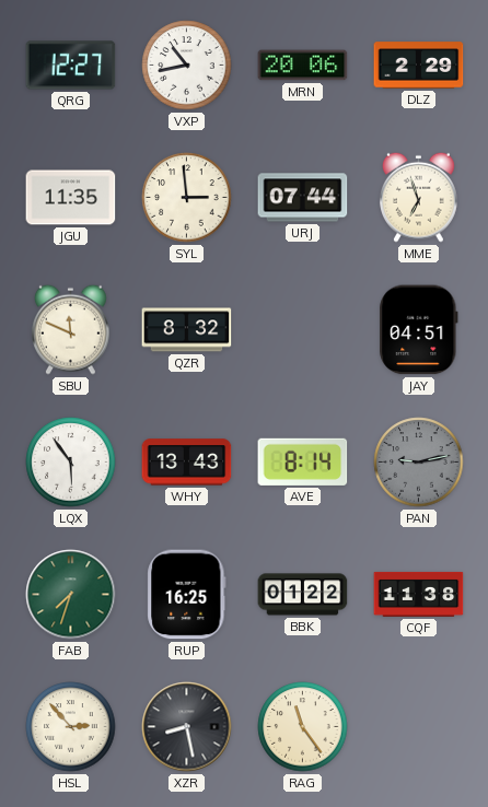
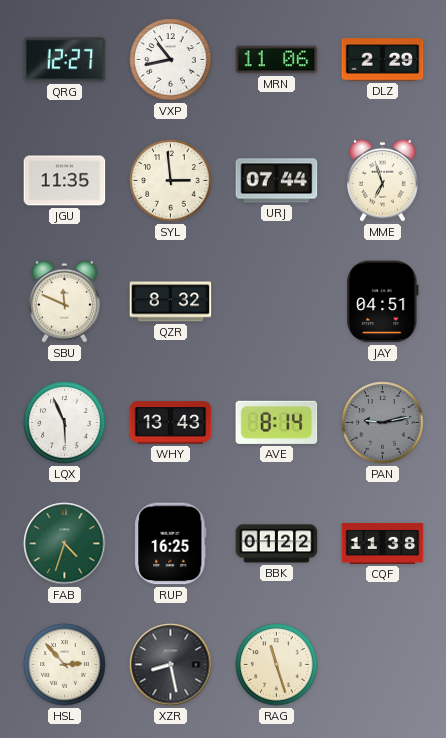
MRN: 20:06 -> 11:06
LQX: 5:54 -> 5:56
FAB: 7:33 -> 4:33
RAG: 11:24 -> 11:27
